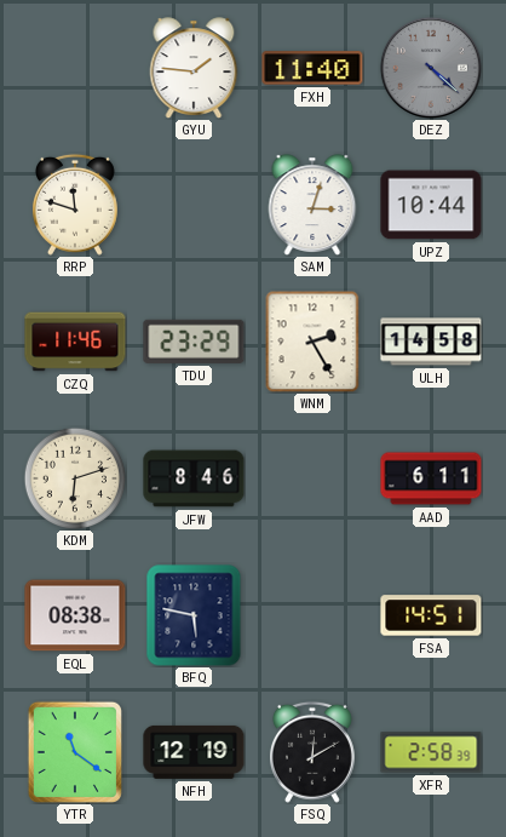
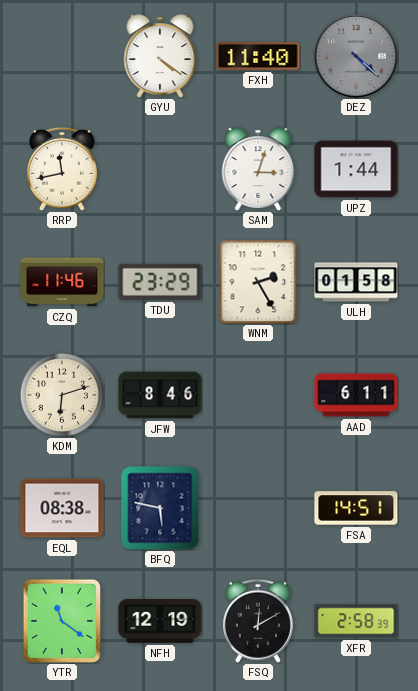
GYU: 1:46 -> 4:21
RRP: 11:48 -> 11:43
UPZ: 10:44 -> 1:44
ULH: 14:58 -> 01:58
